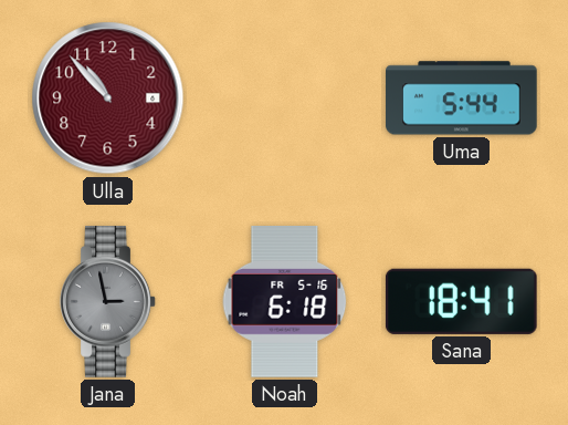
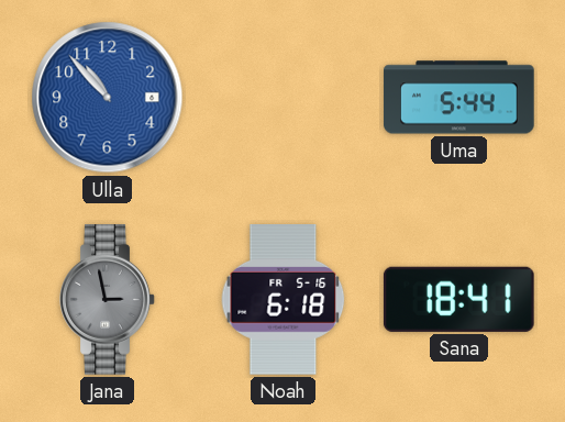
Ulla dial: burgundy -> blue
